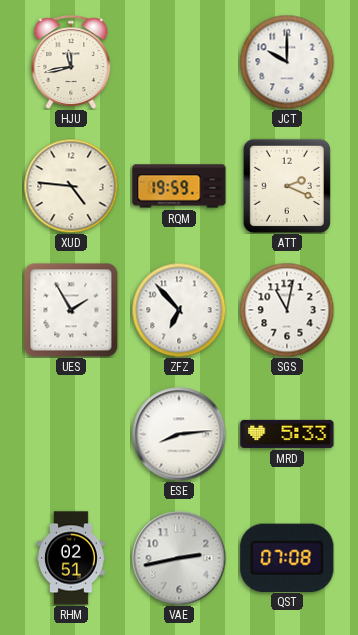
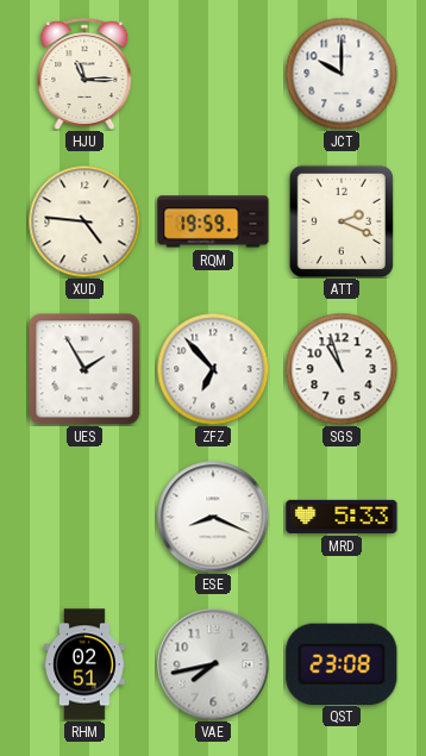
HJU: 11:43 -> 11:15
SGS: 11:02 -> 10:57
ESE: 8:14 -> 8:19
VAE: 2:43 -> 7:43
QST: 07:08 -> 23:08
